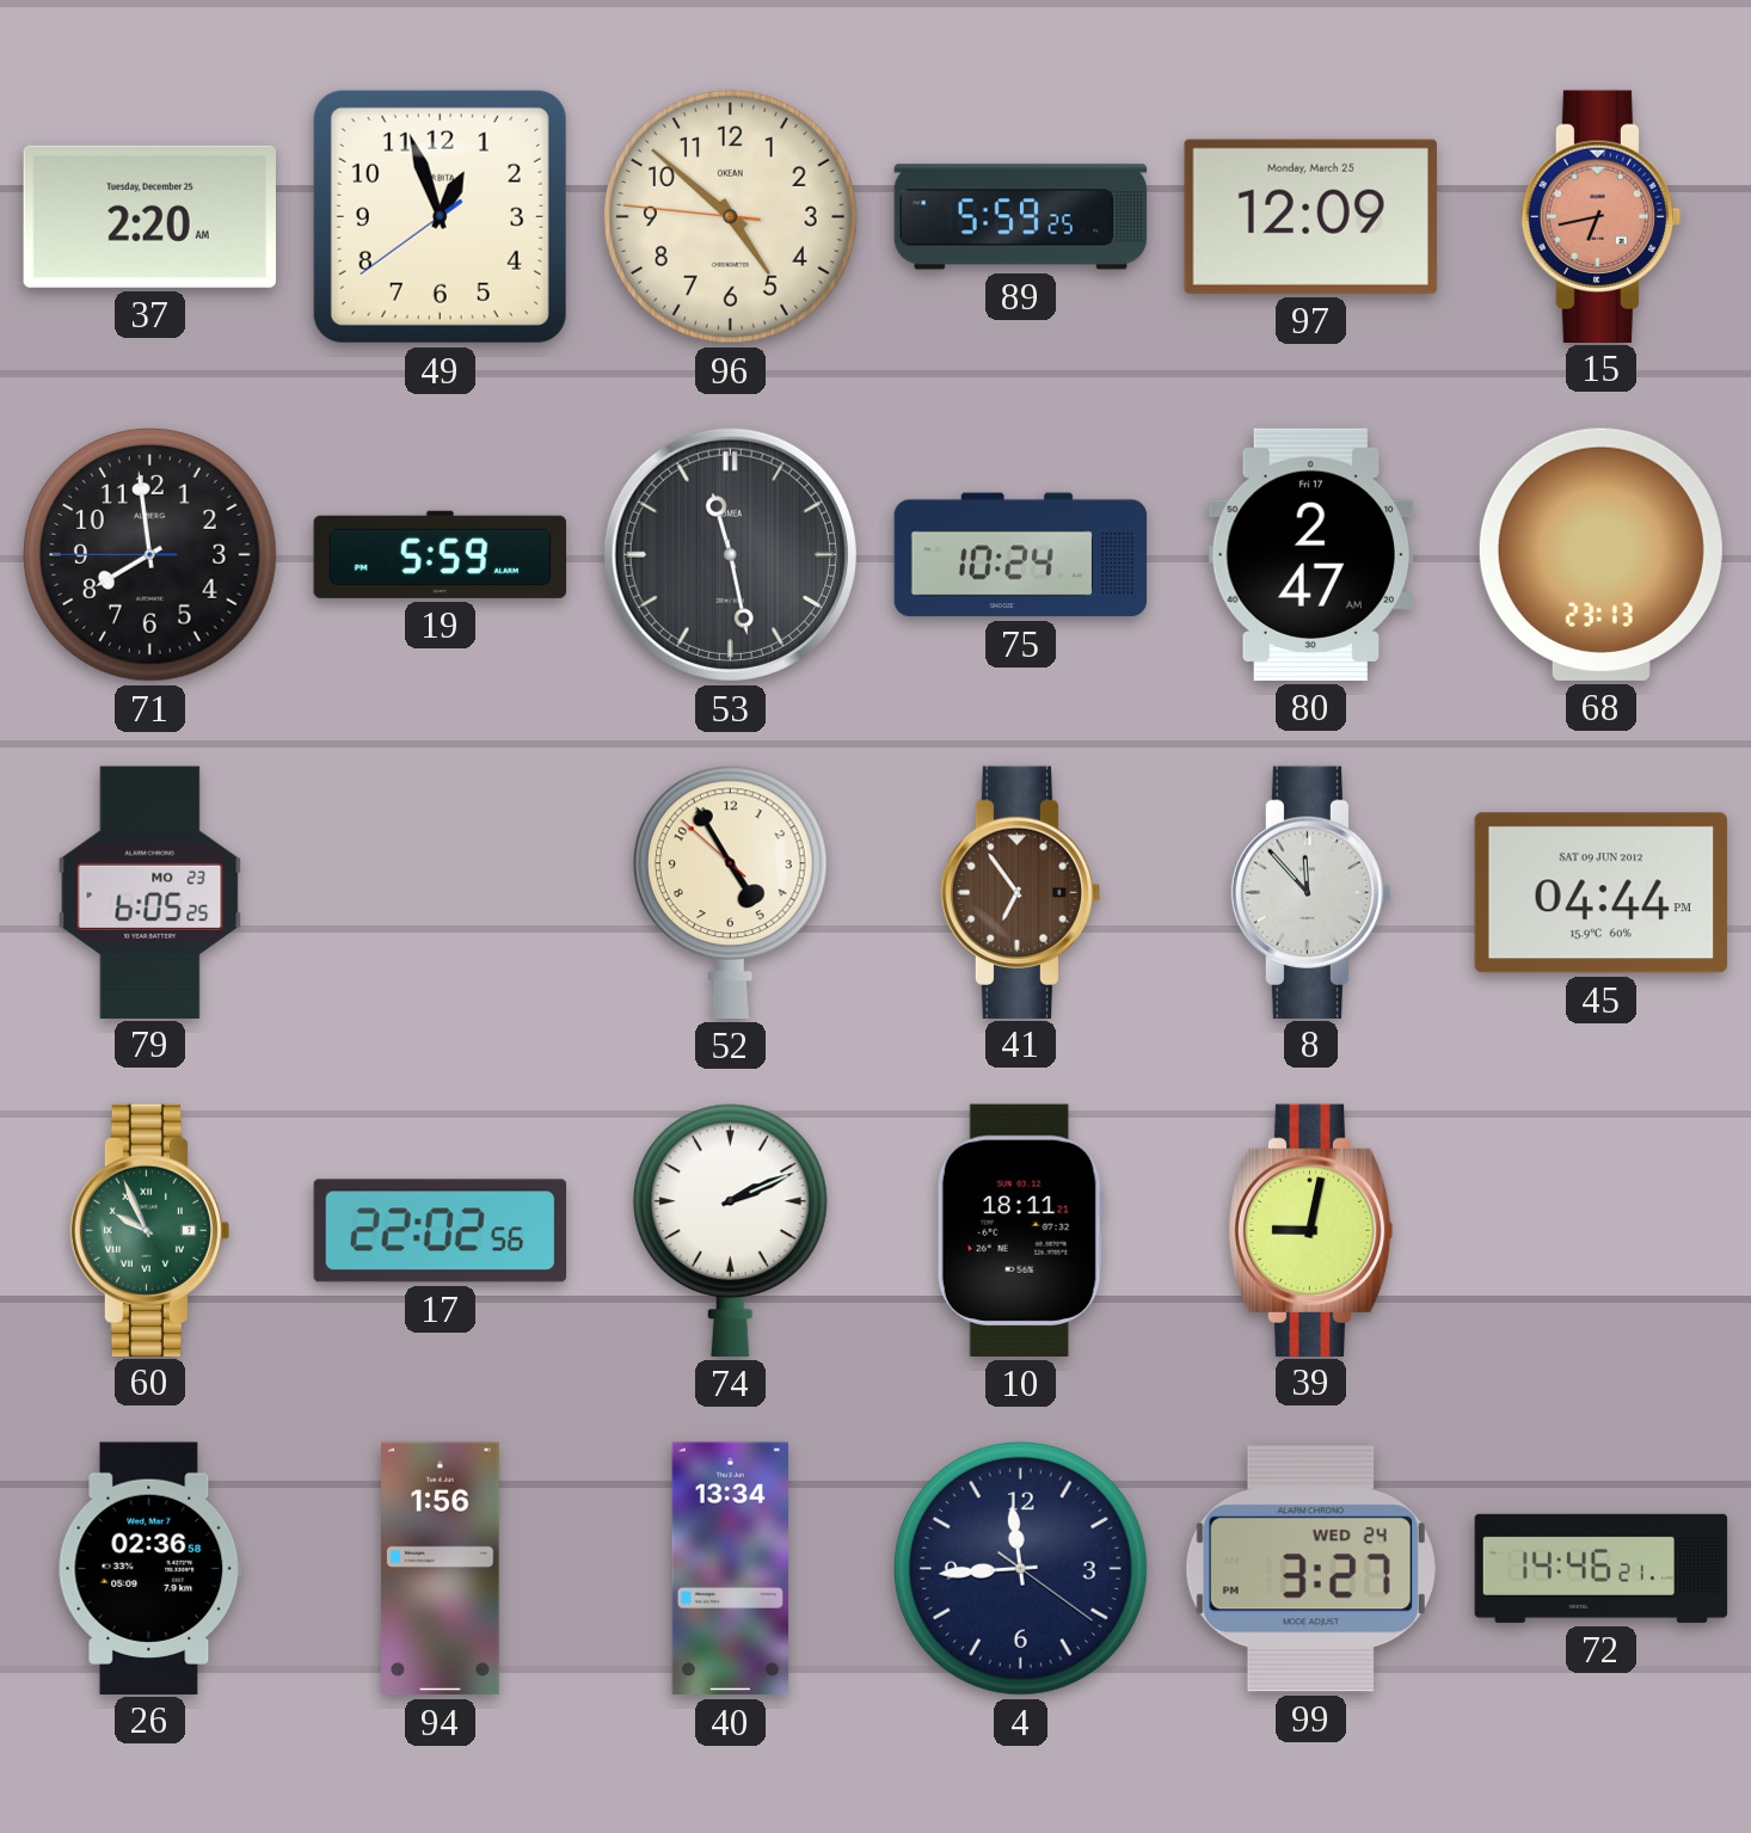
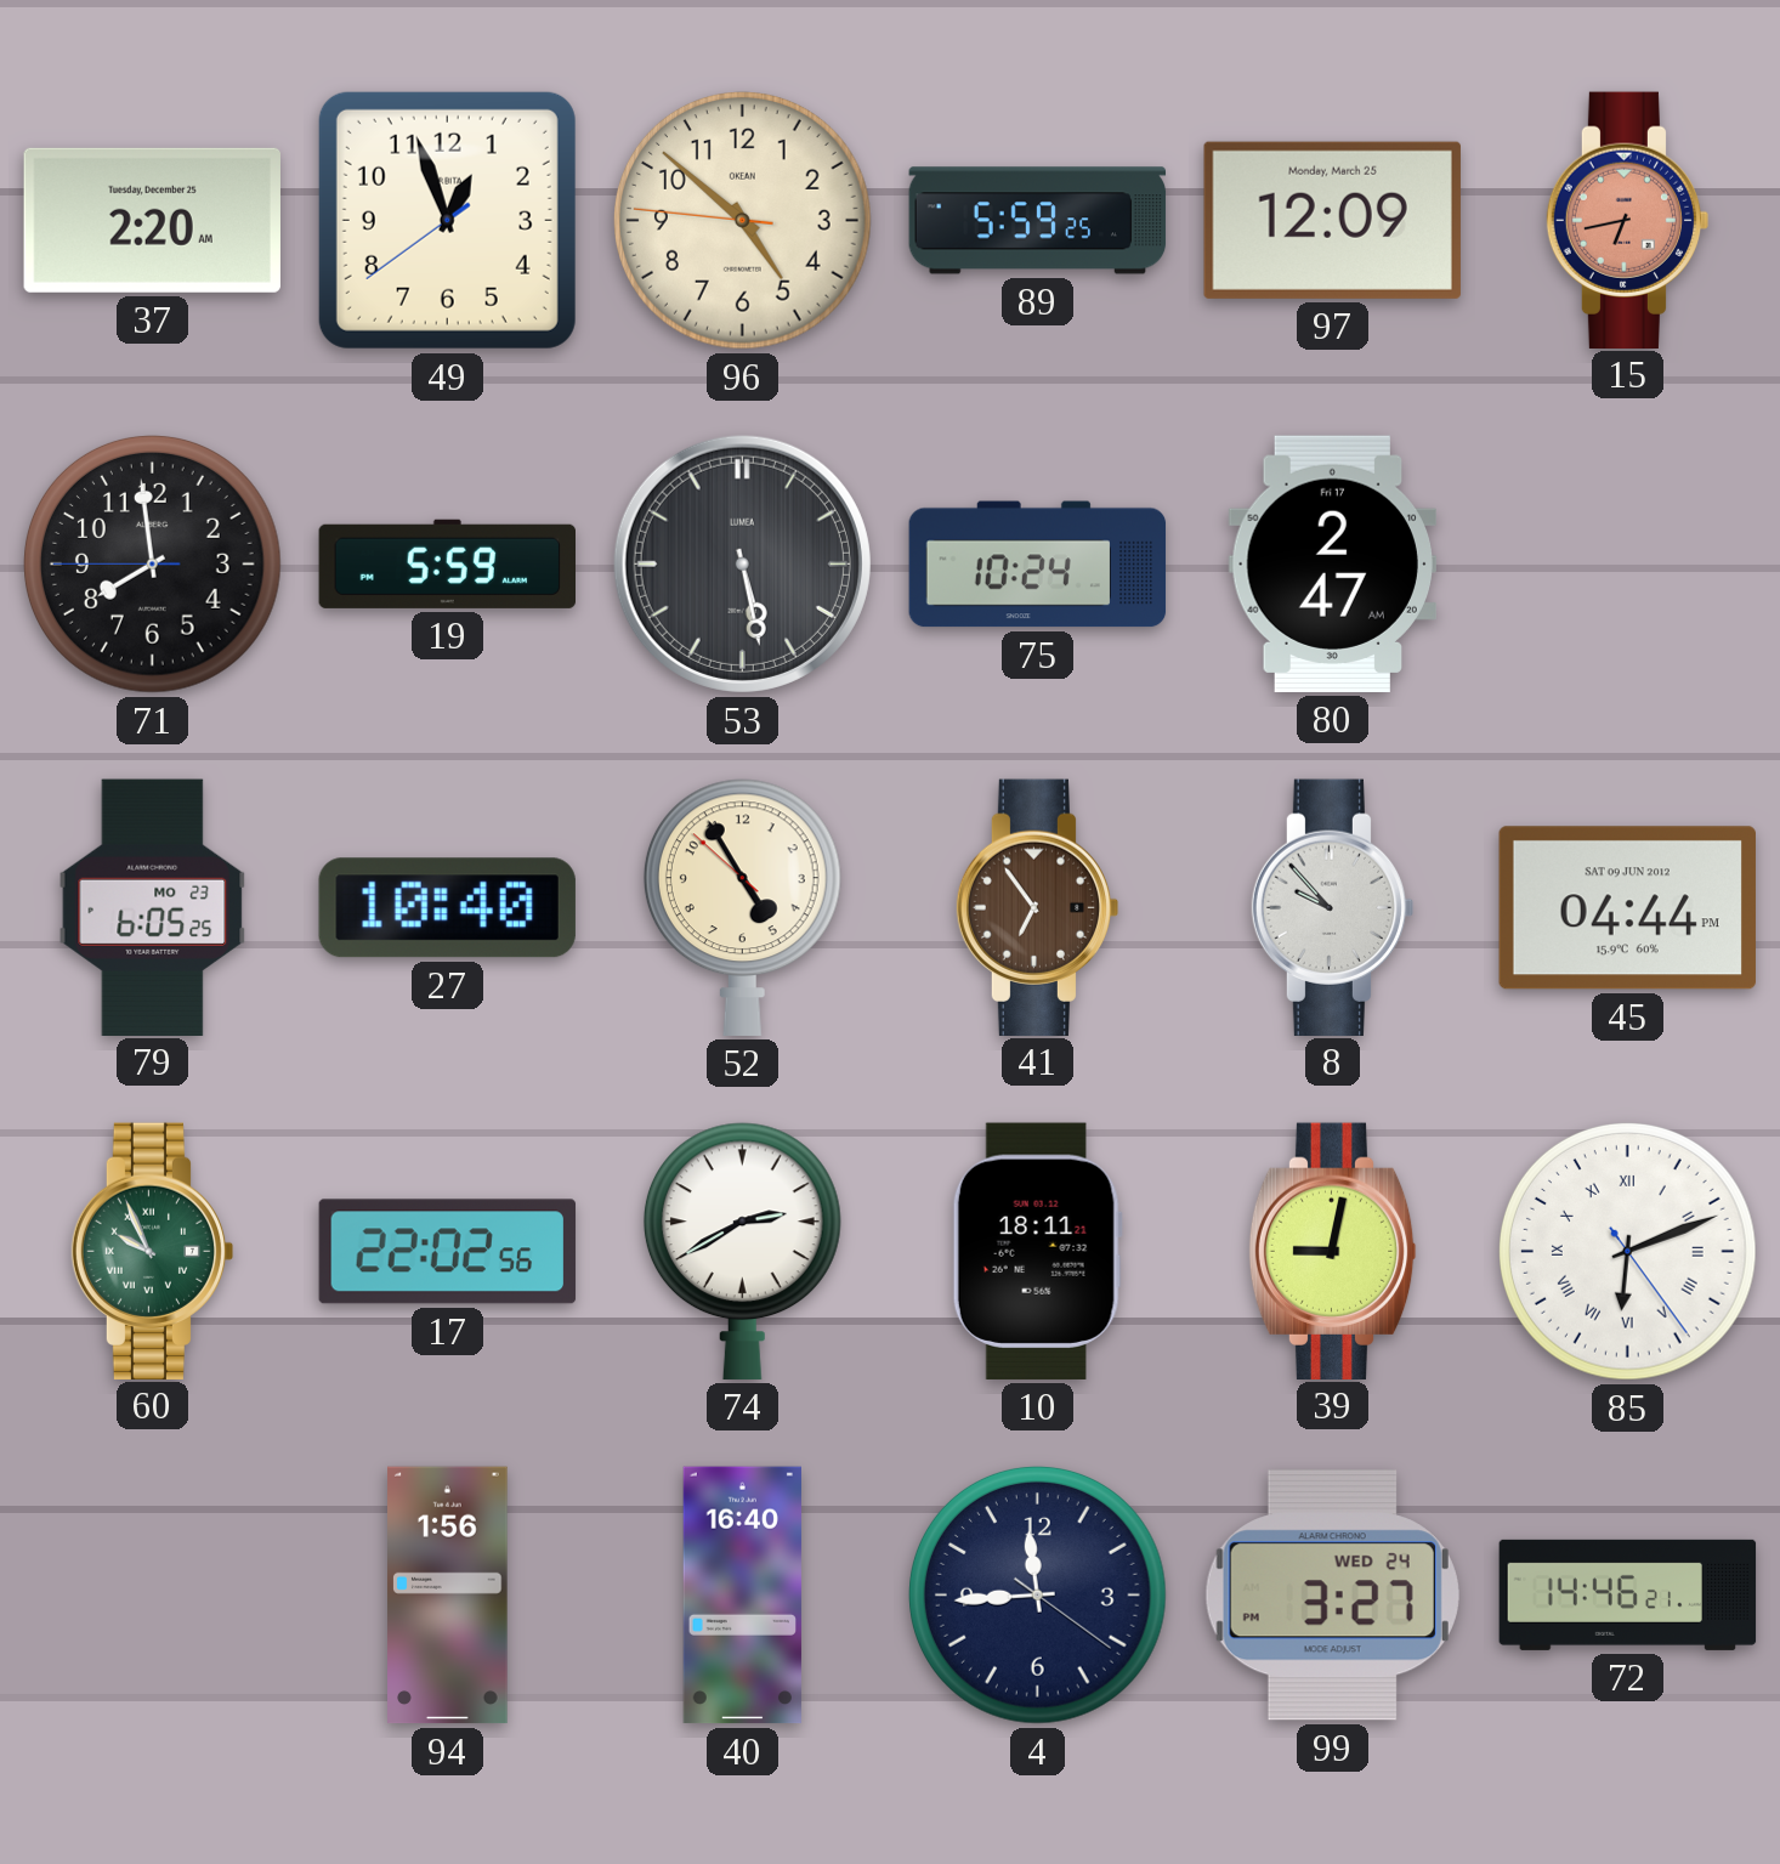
53: 11:28 -> 5:28
68: 23:13 -> none
27: none -> 10:40
8: 11:53 -> 9:53
74: 2:11 -> 2:40
85: none -> 6:11
26: 02:36 -> none
40: 13:34 -> 16:40
